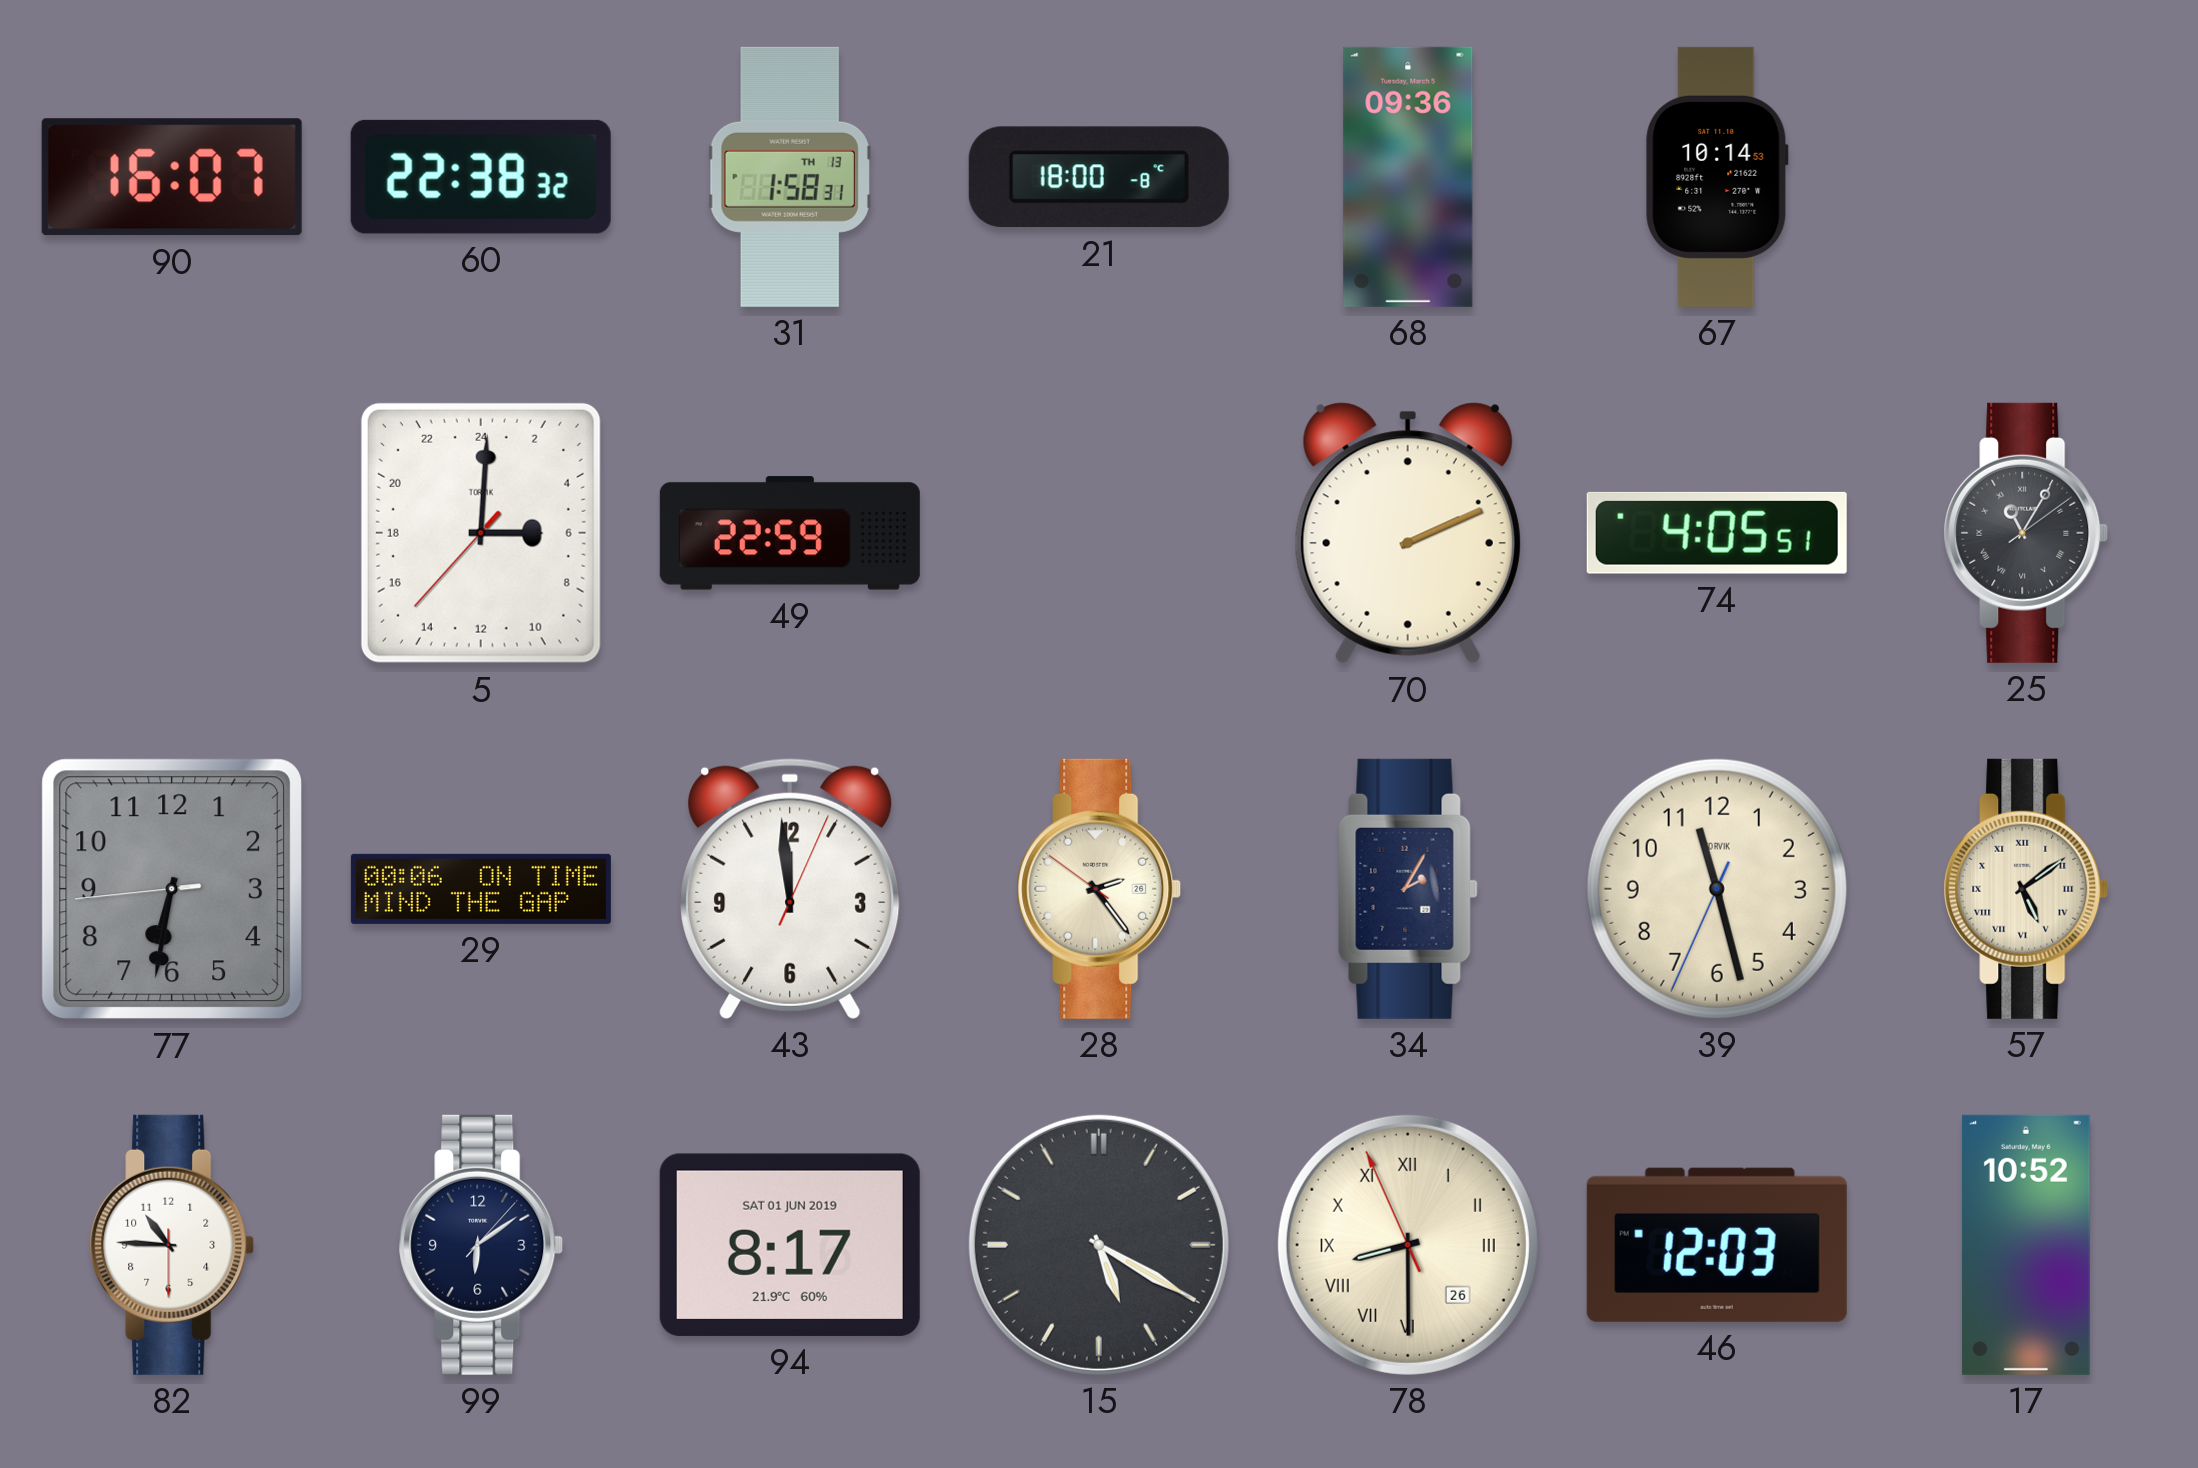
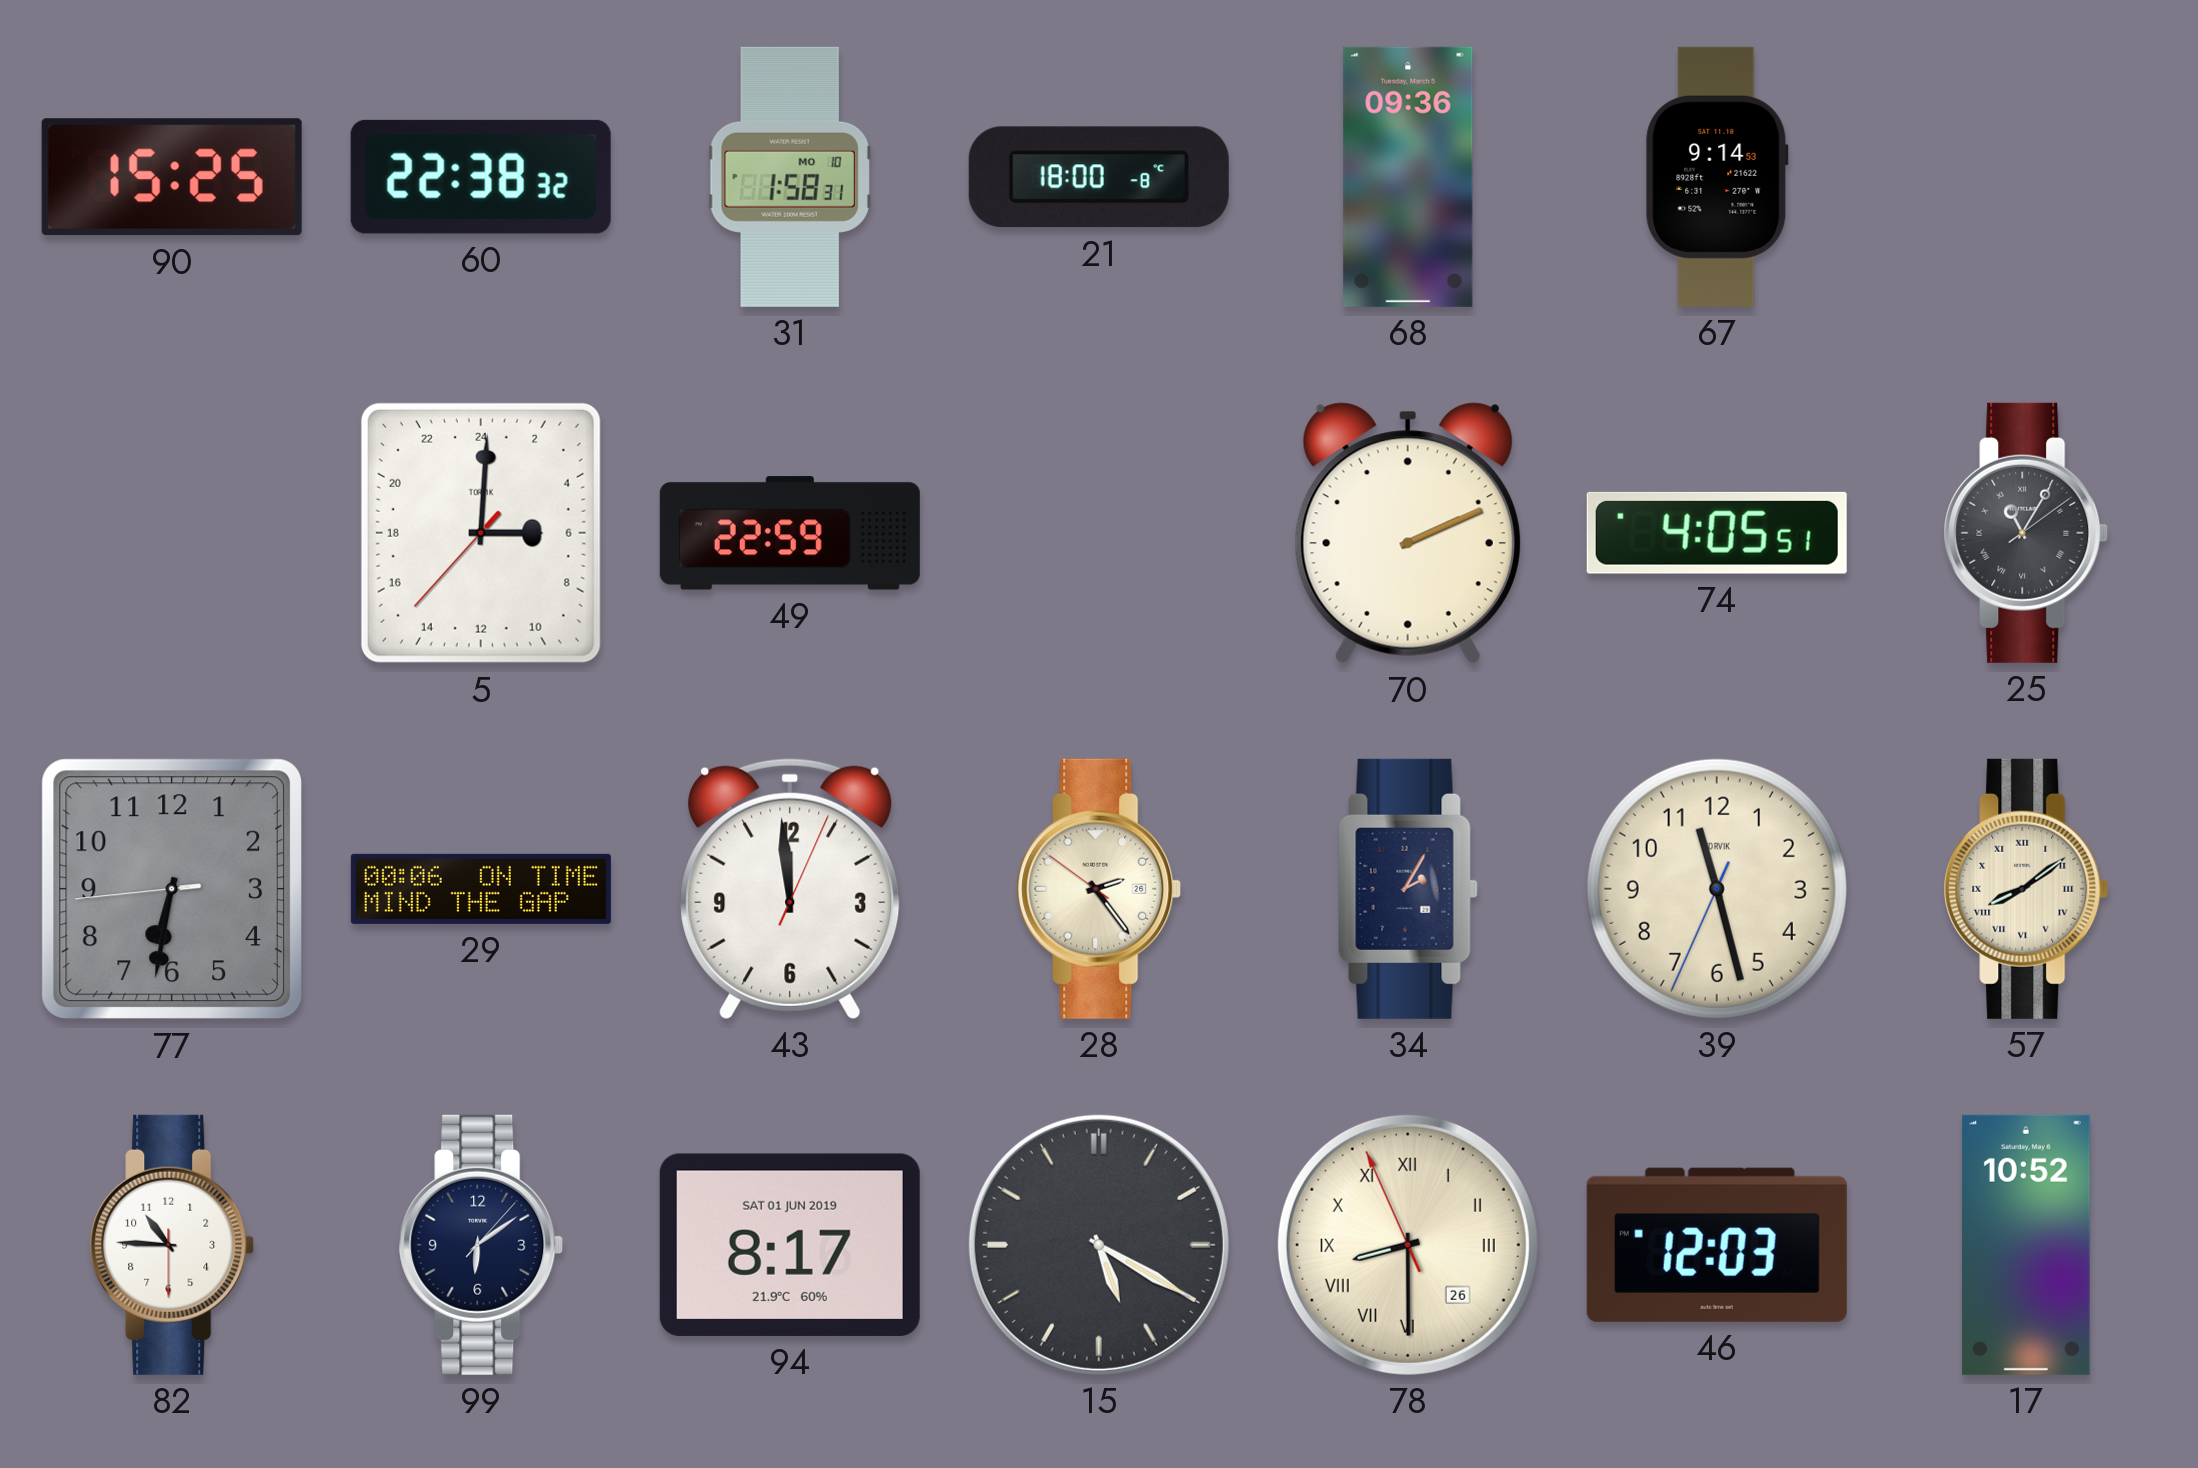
90: 16:07 -> 15:25
31 date: TH 13 -> MO 10
67: 10:14 -> 9:14
57: 5:09 -> 8:09
